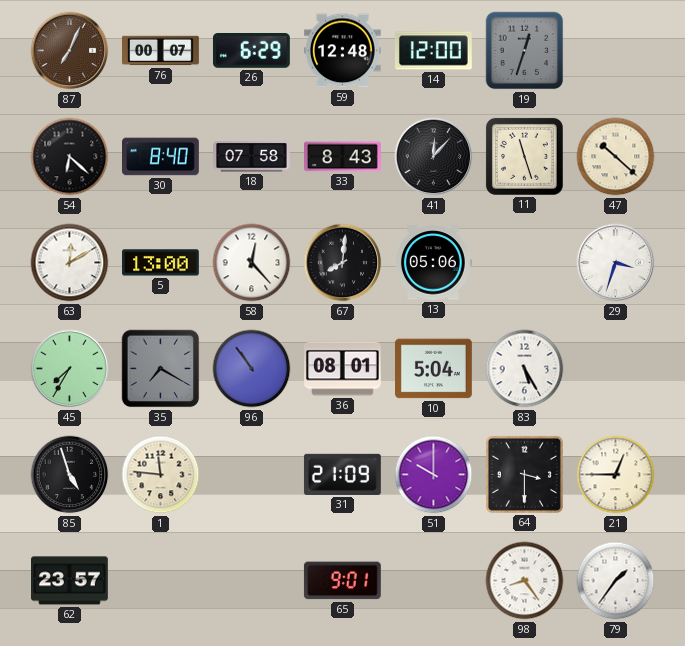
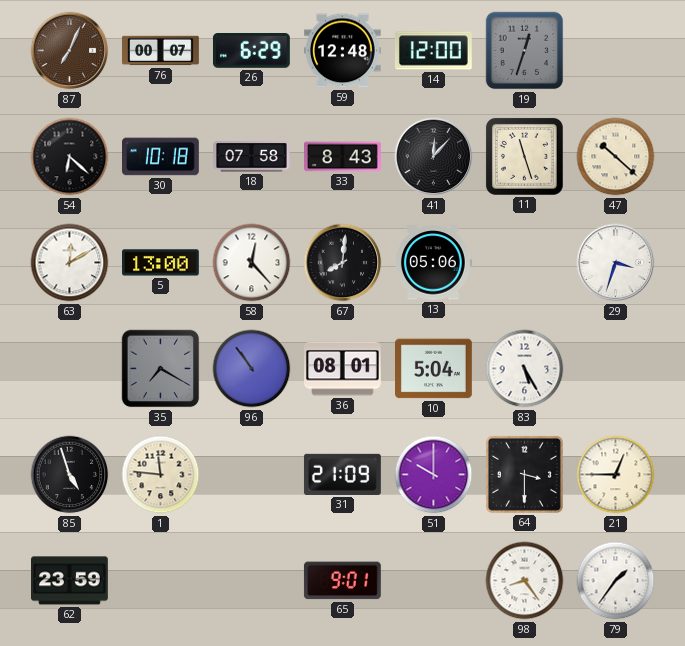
30: 8:40 -> 10:18
45: 7:35 -> none
62: 23:57 -> 23:59
